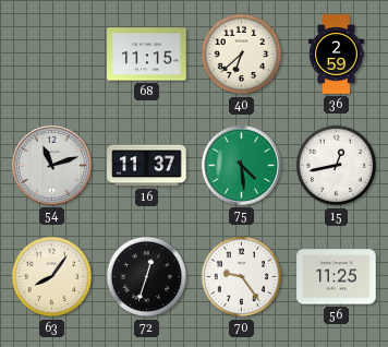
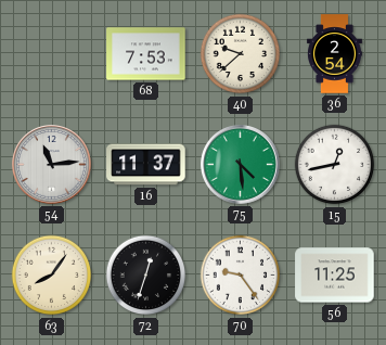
68: 11:15 -> 7:53
40: 6:38 -> 9:38
36: 2:59 -> 2:54
54: 11:12 -> 11:14
